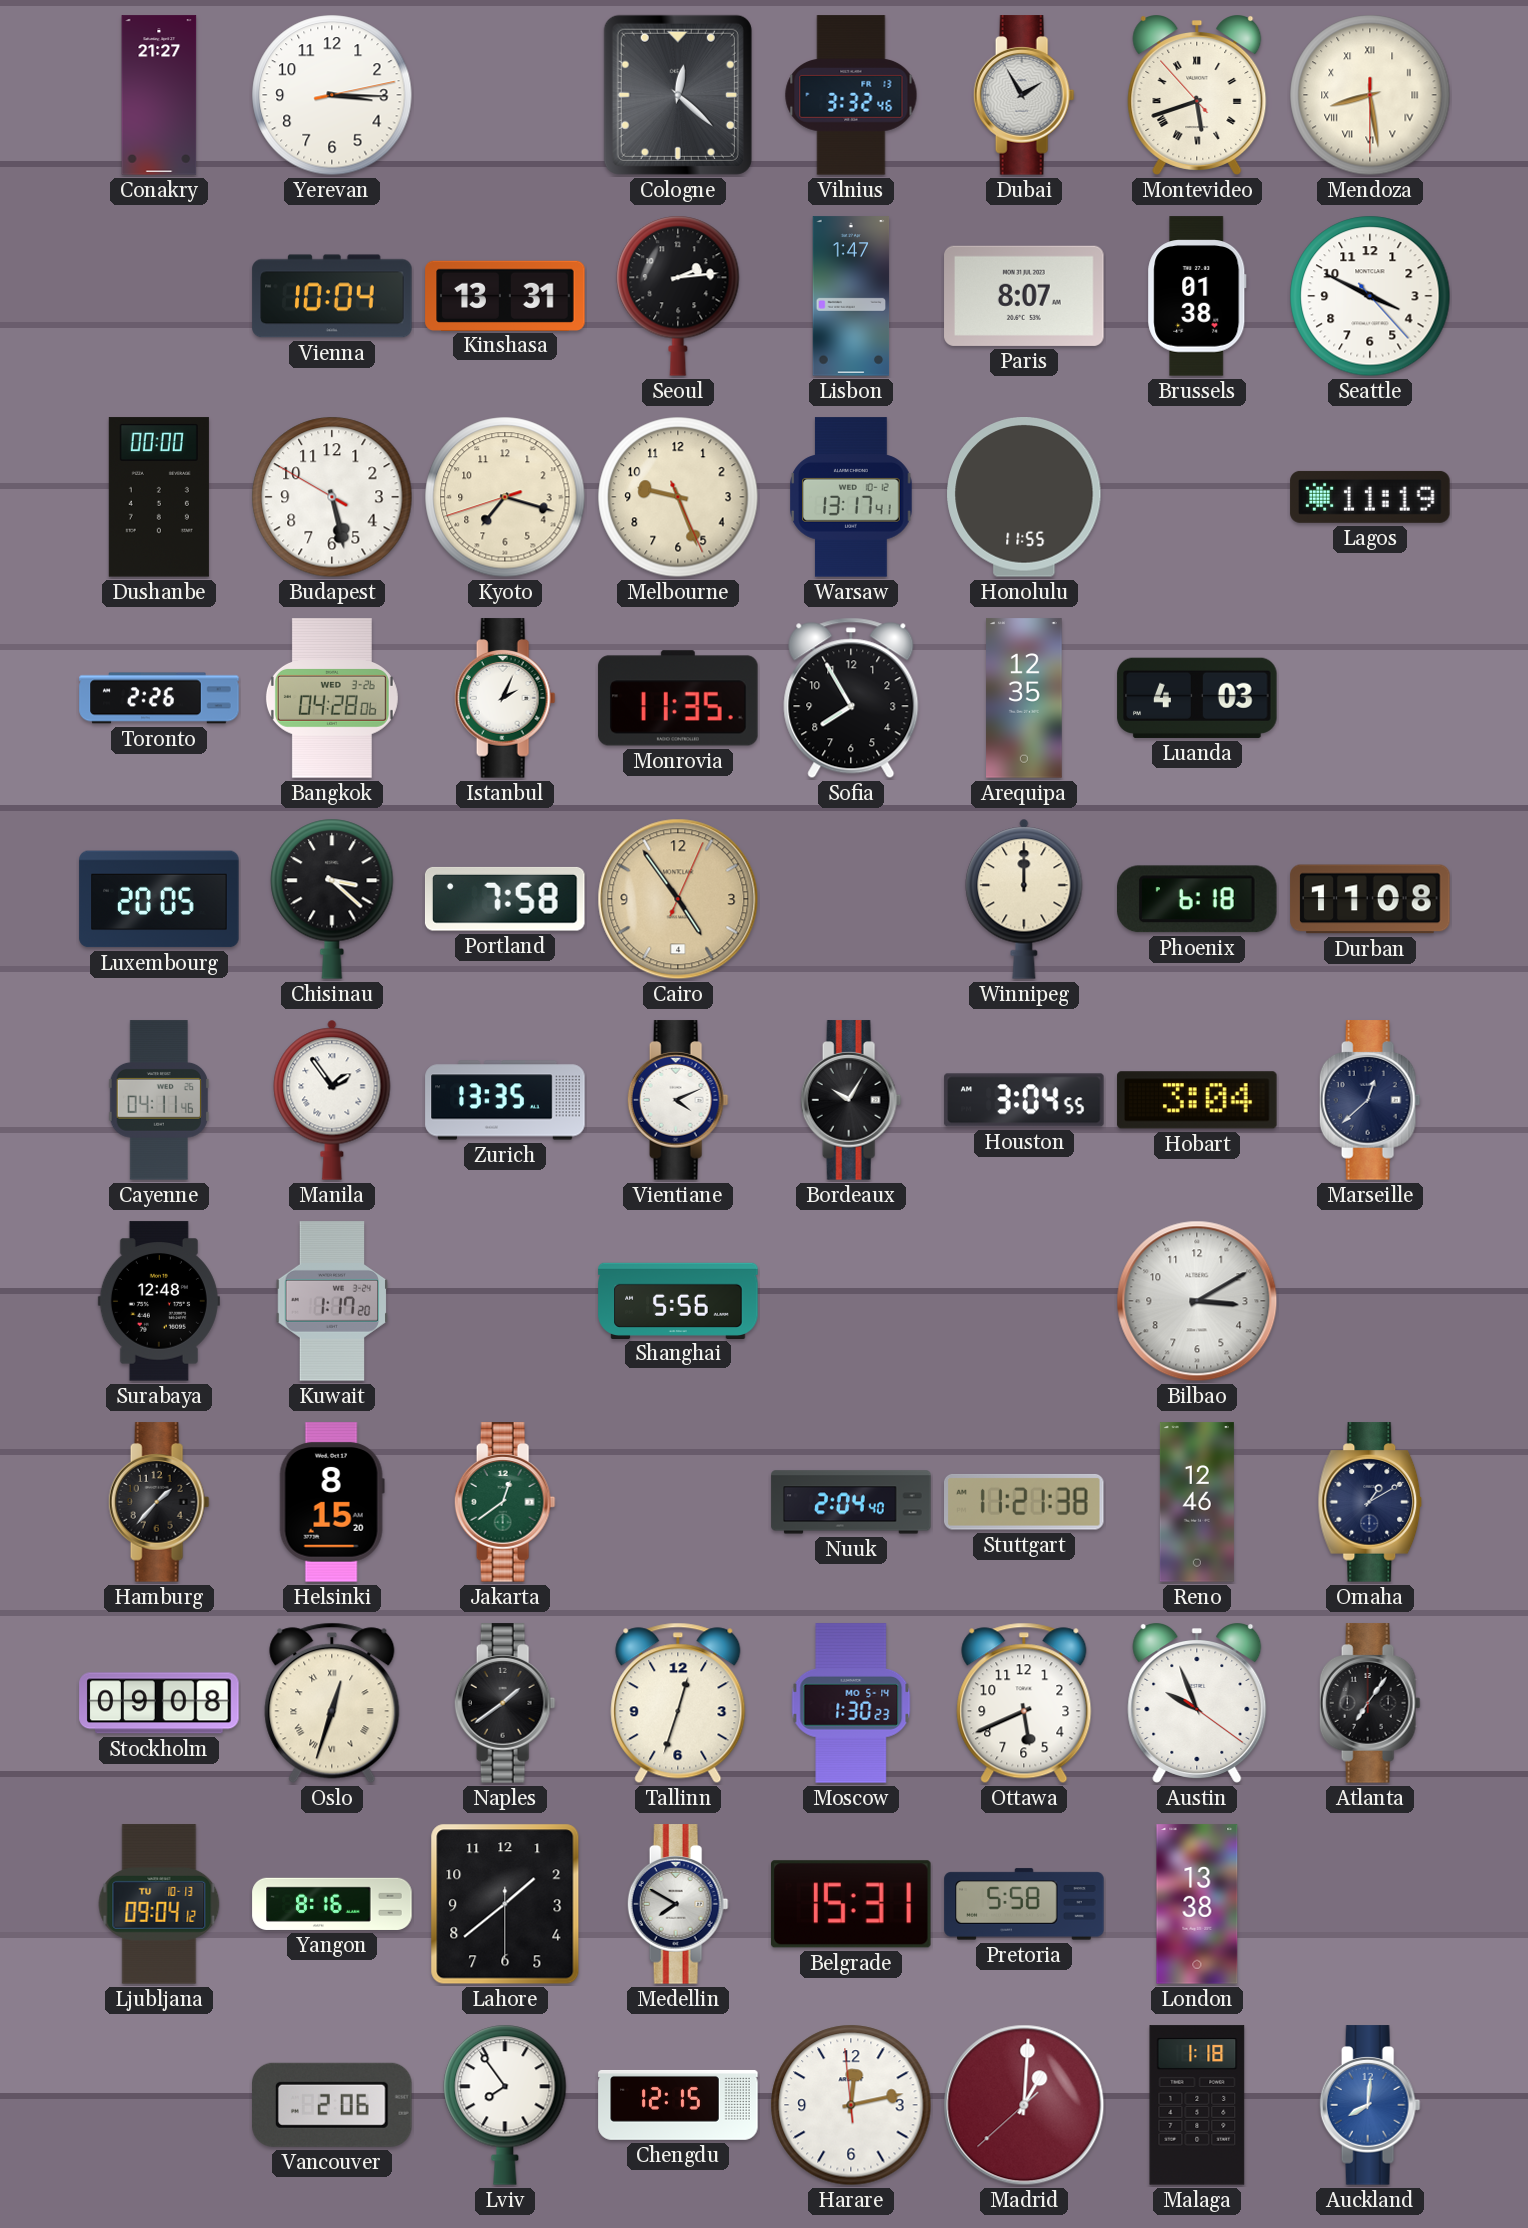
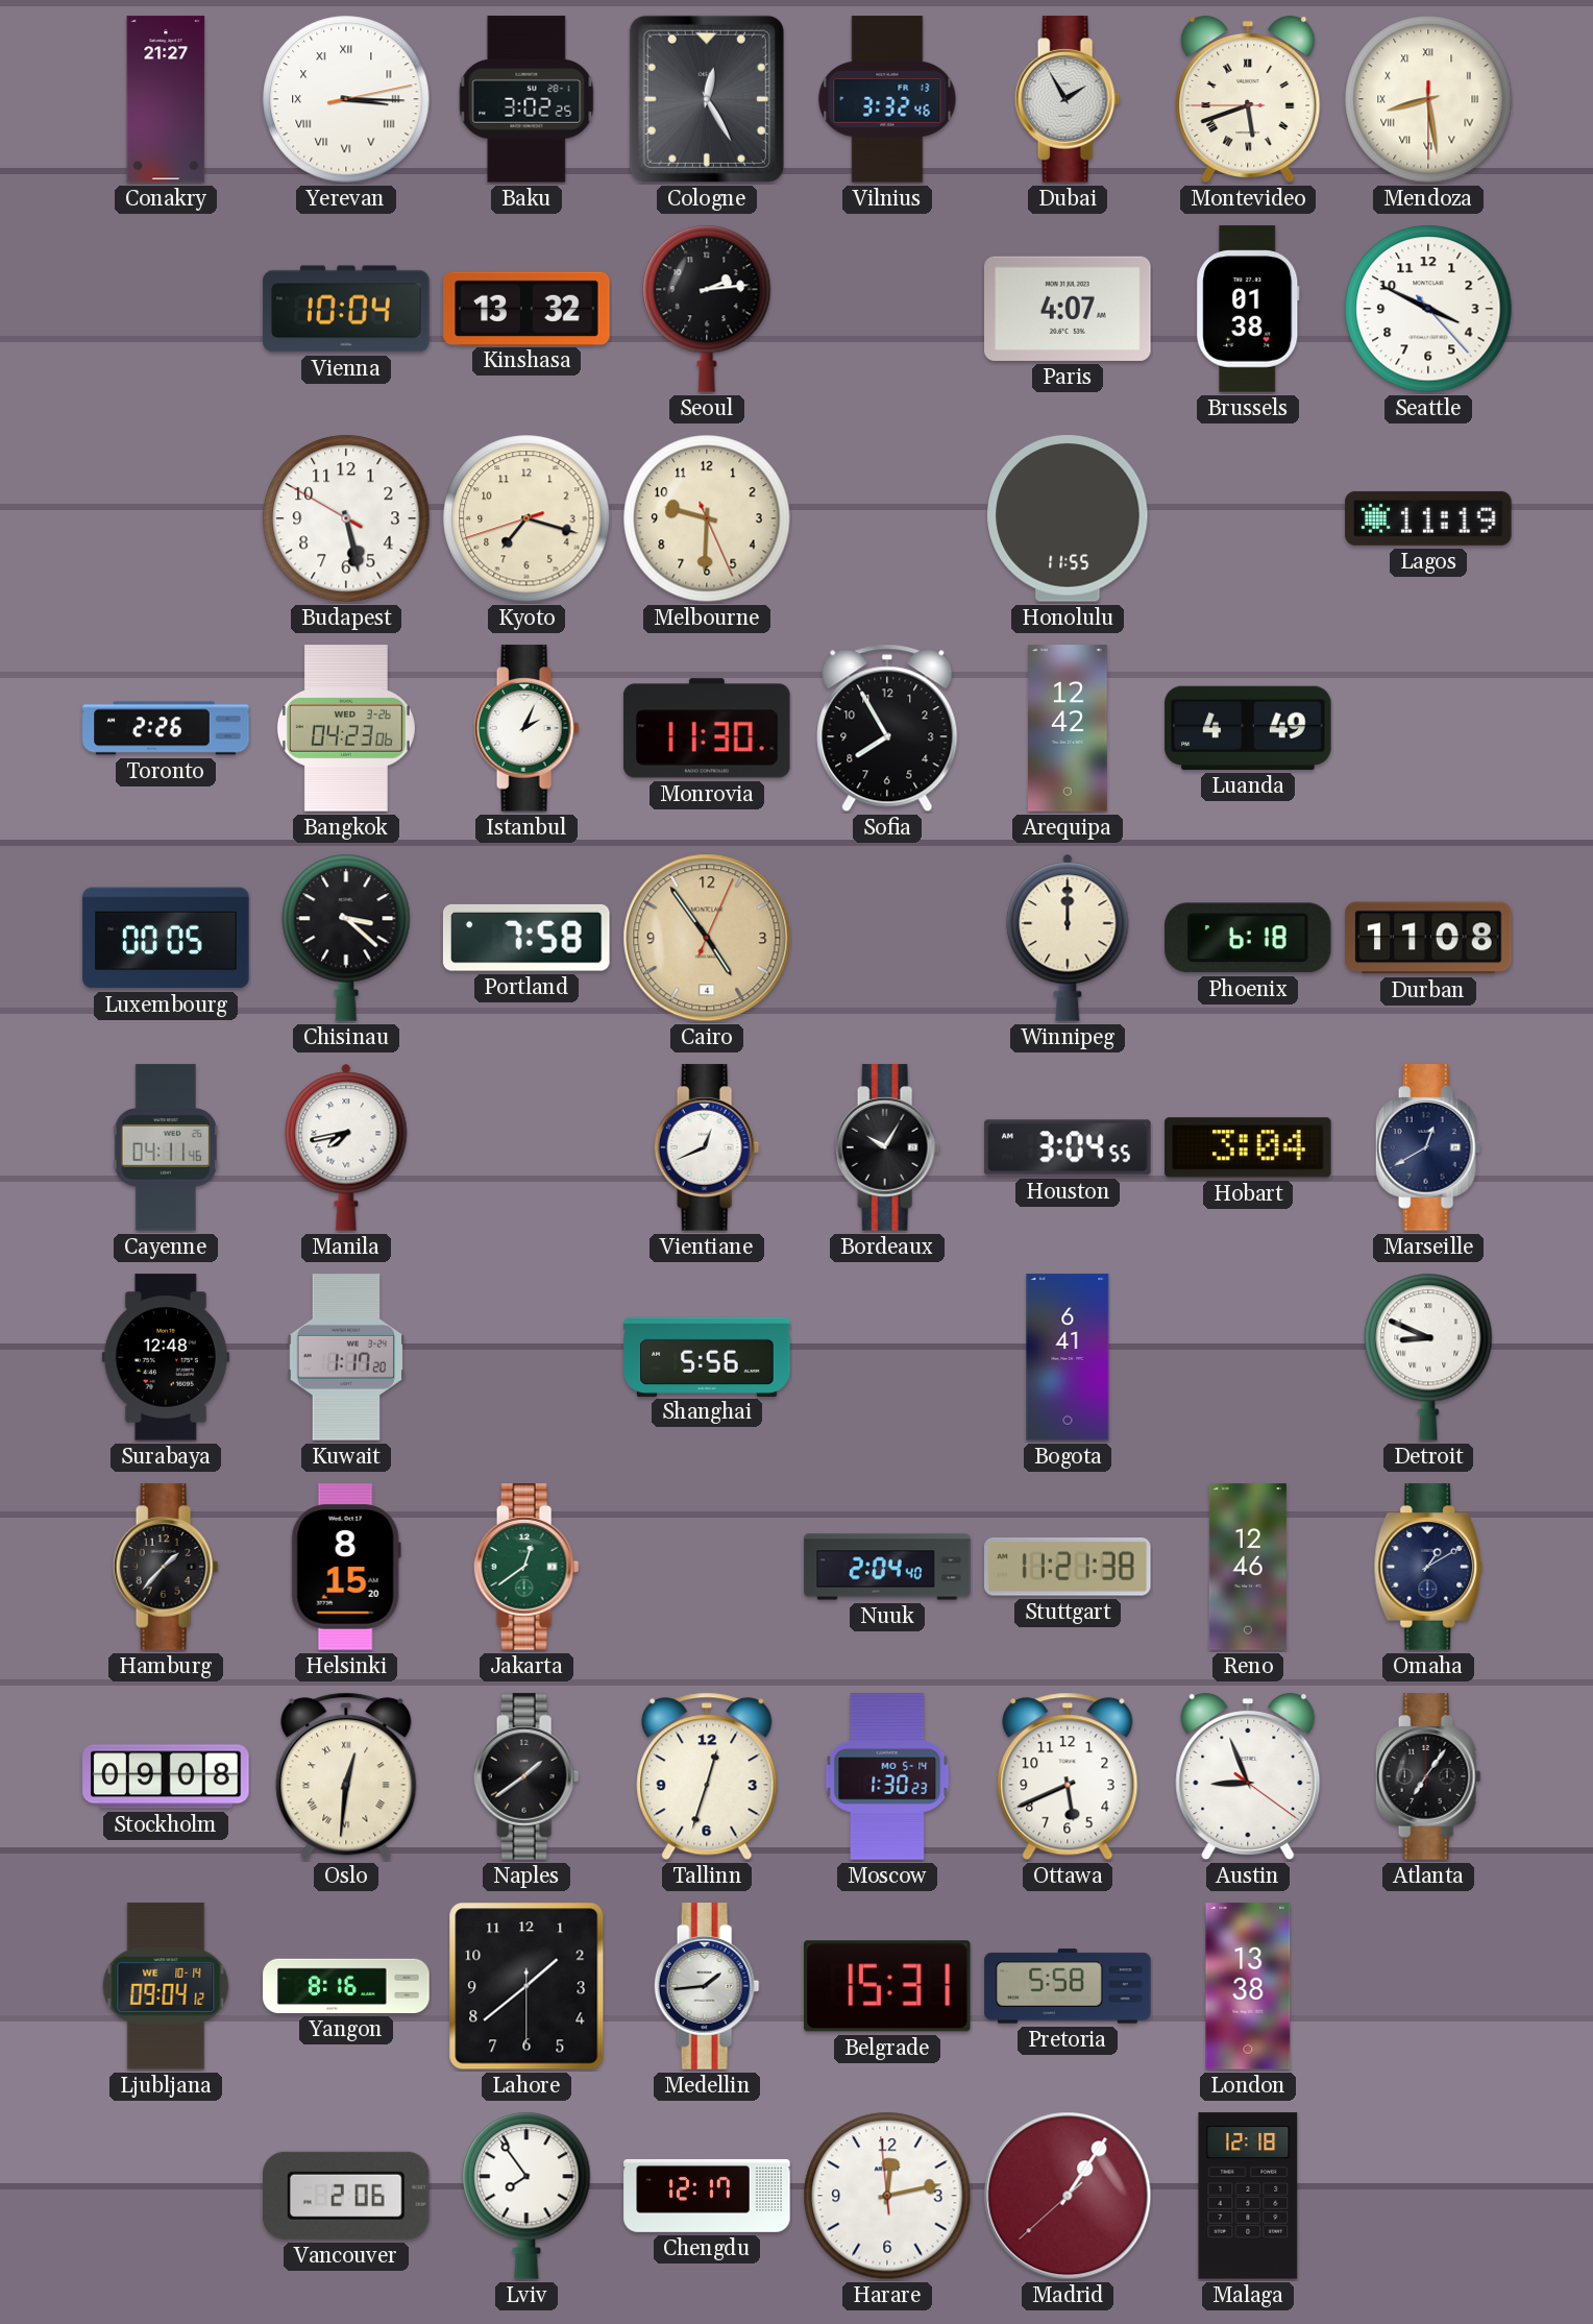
Yerevan numerals: Arabic -> Roman
Baku: none -> 3:02
Cologne: 12:22 -> 12:25
Montevideo: 5:41:53 -> 5:41:45
Kinshasa: 13:31 -> 13:32
Lisbon: 1:47 -> none
Paris: 8:07 -> 4:07
Dushanbe: 00:00 -> none
Melbourne: 9:26 -> 9:30
Warsaw: 13:17 -> none
Bangkok: 04:28 -> 04:23
Monrovia: 11:35 -> 11:30
Arequipa: 12:35 -> 12:42
Luanda: 4:03 -> 4:49
Luxembourg: 20:05 -> 00:05
Manila: 1:54 -> 7:43
Zurich: 13:35 -> none
Vientiane: 4:11 -> 12:41
Marseille: 12:38 -> 12:40
Bogota: none -> 6:41
Bilbao: 3:10 -> none
Detroit: none -> 8:49
Oslo: 12:33 -> 12:31
Austin: 9:56 -> 8:56
Ljubljana date: TU 10-13 -> WE 10-14
Medellin: 7:50 -> 1:44
Chengdu: 12:15 -> 12:17
Madrid: 1:00 -> 1:05
Malaga: 1:18 -> 12:18
Auckland: 8:01 -> none
